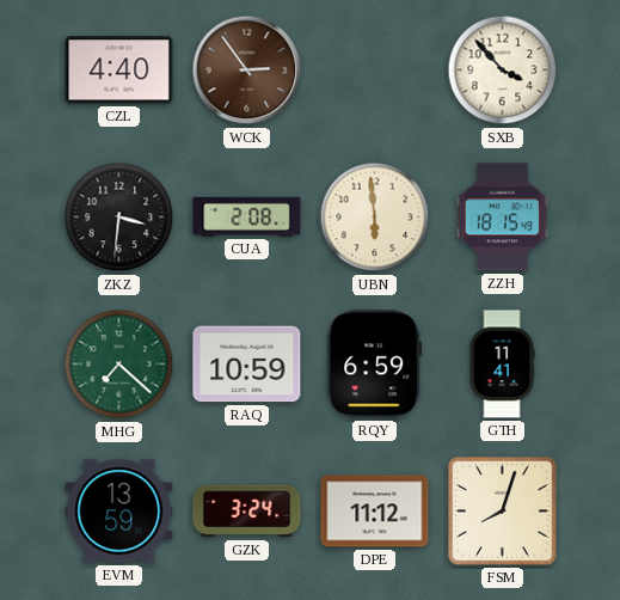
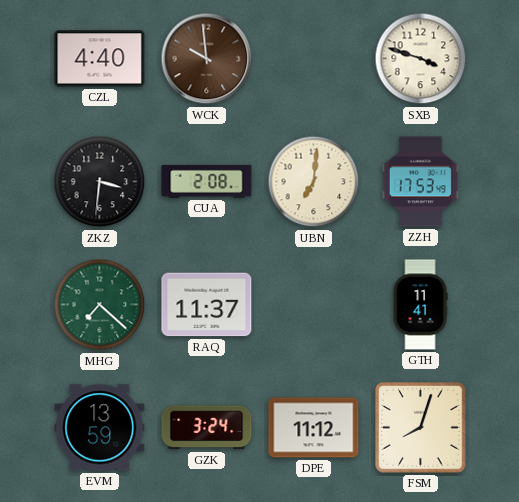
WCK: 2:54 -> 9:59
SXB: 3:53 -> 3:48
UBN: 5:59 -> 7:01
ZZH: 18:15 -> 17:53
RAQ: 10:59 -> 11:37
RQY: 6:59 -> none
